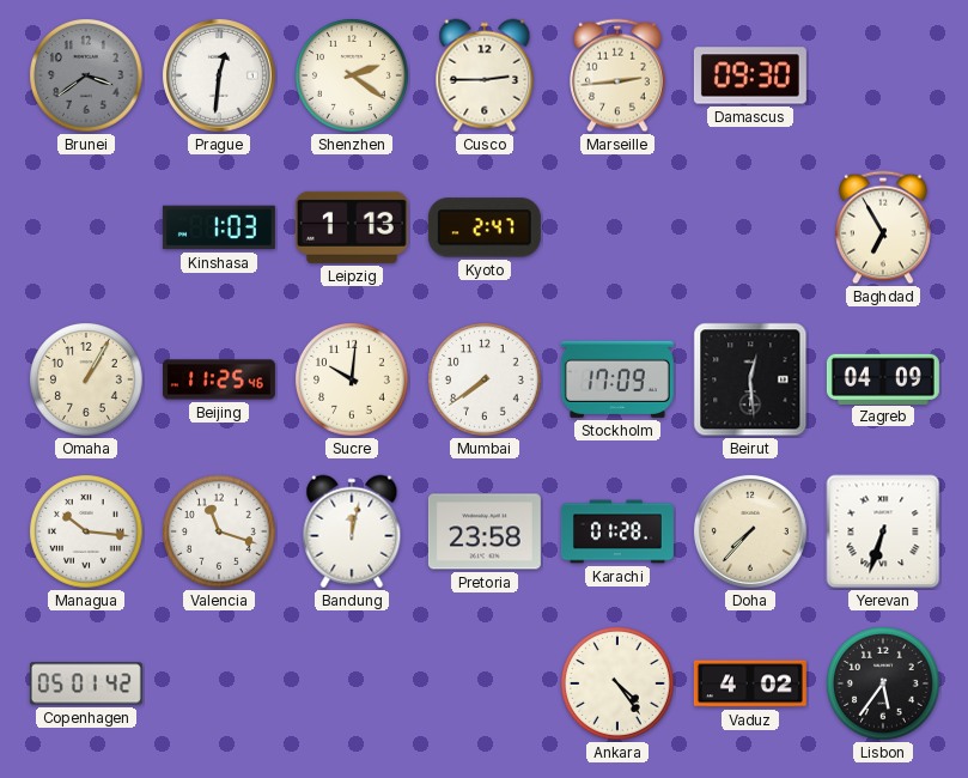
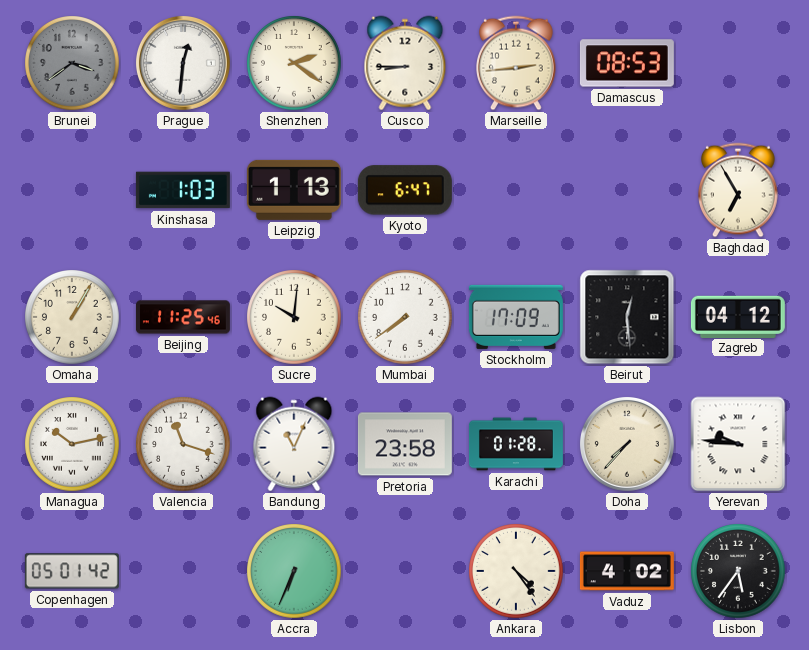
Cusco: 2:45 -> 8:45
Damascus: 09:30 -> 08:53
Kyoto: 2:47 -> 6:47
Zagreb: 04:09 -> 04:12
Managua: 10:16 -> 10:13
Bandung: 12:02 -> 11:04
Yerevan: 6:33 -> 9:46
Accra: none -> 6:34
